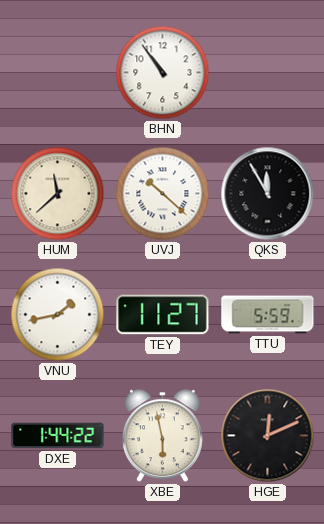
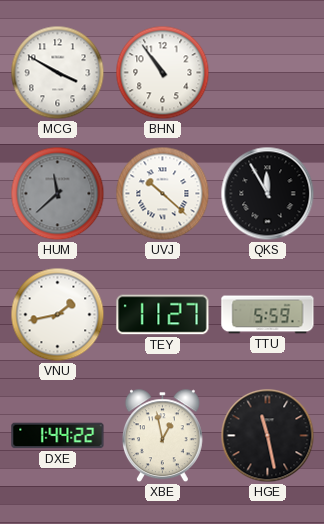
MCG: none -> 3:50
HUM dial: cream -> grey
XBE: 5:58 -> 12:58
HGE: 12:11 -> 11:28
